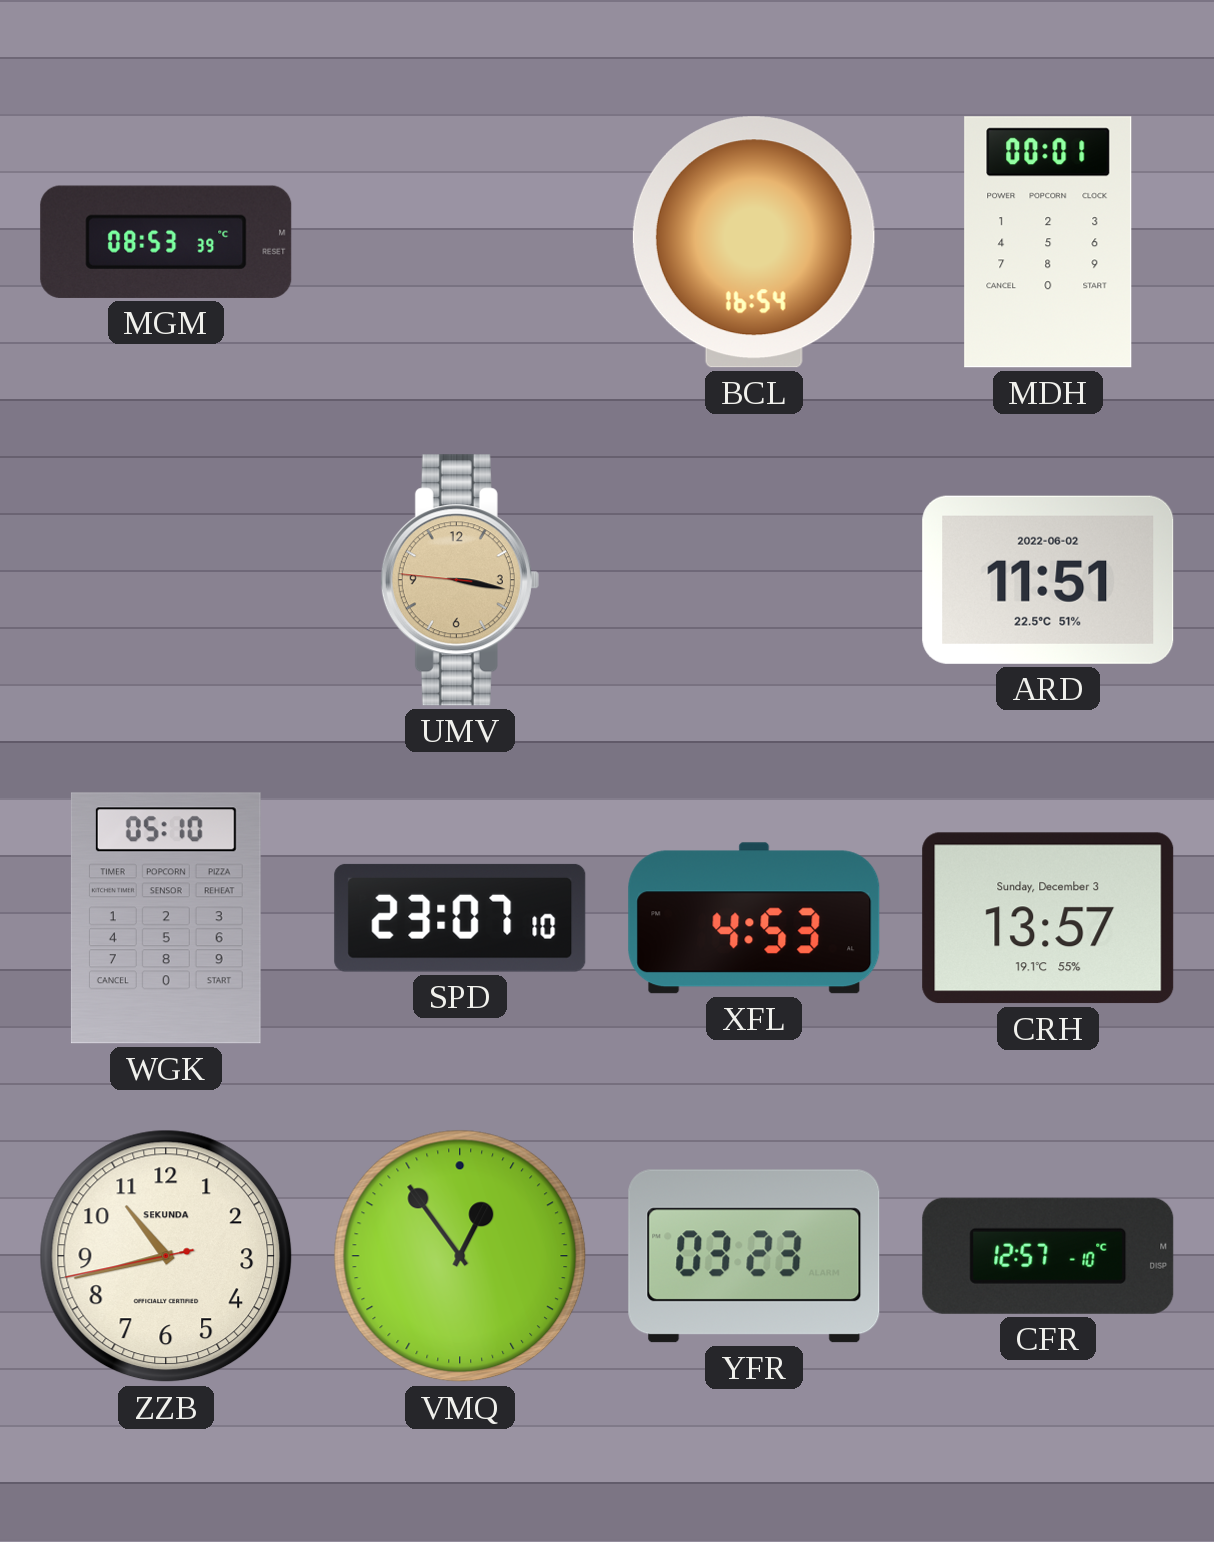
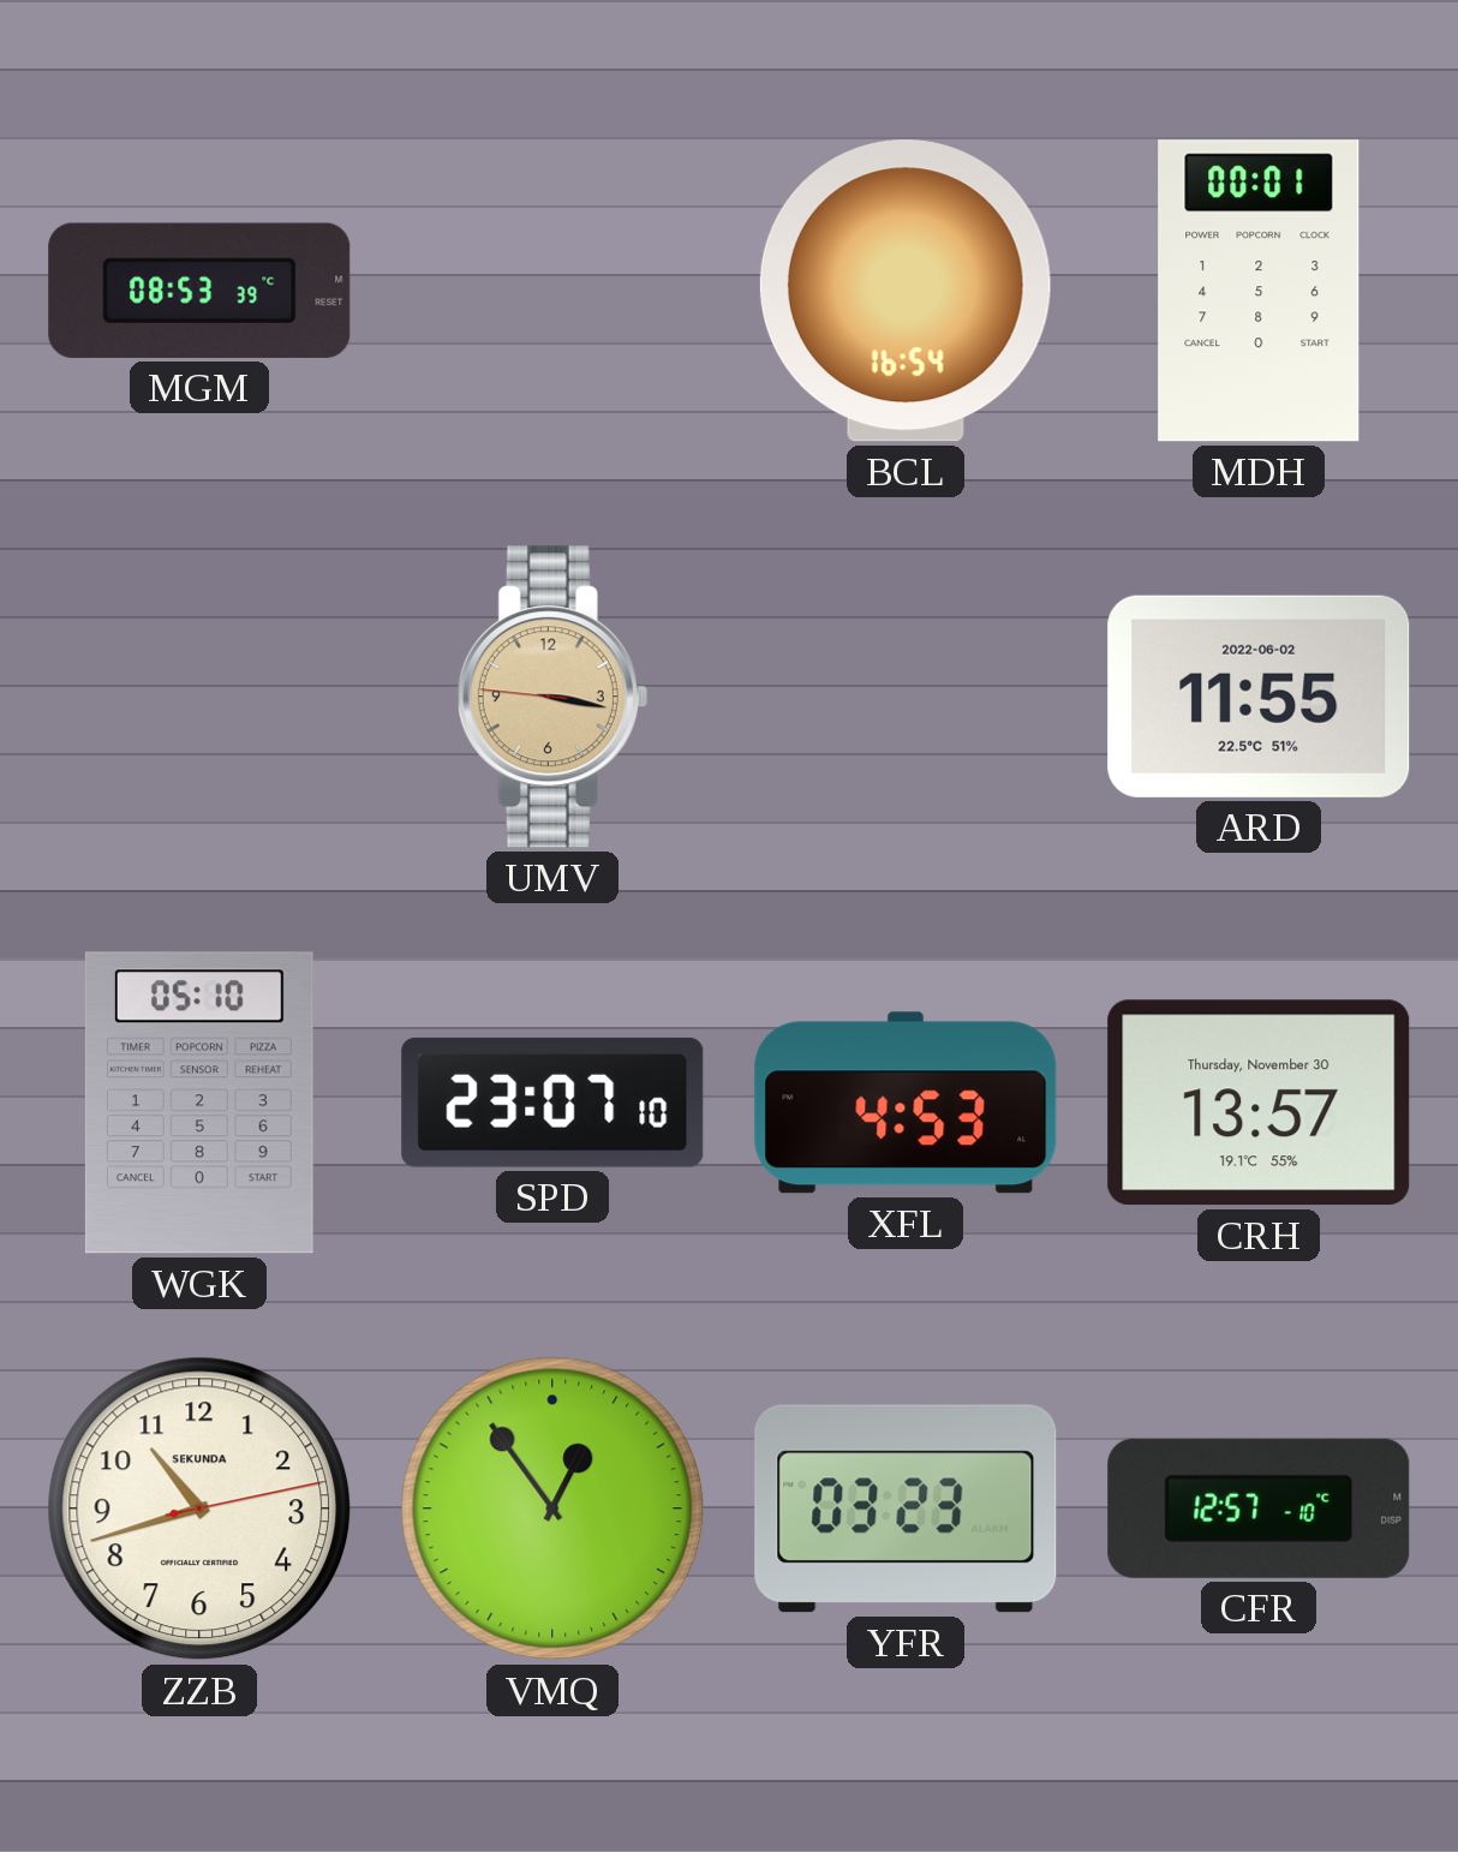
ARD: 11:51 -> 11:55
CRH date: Sunday, December 3 -> Thursday, November 30
ZZB: 10:42:43 -> 10:42:13
